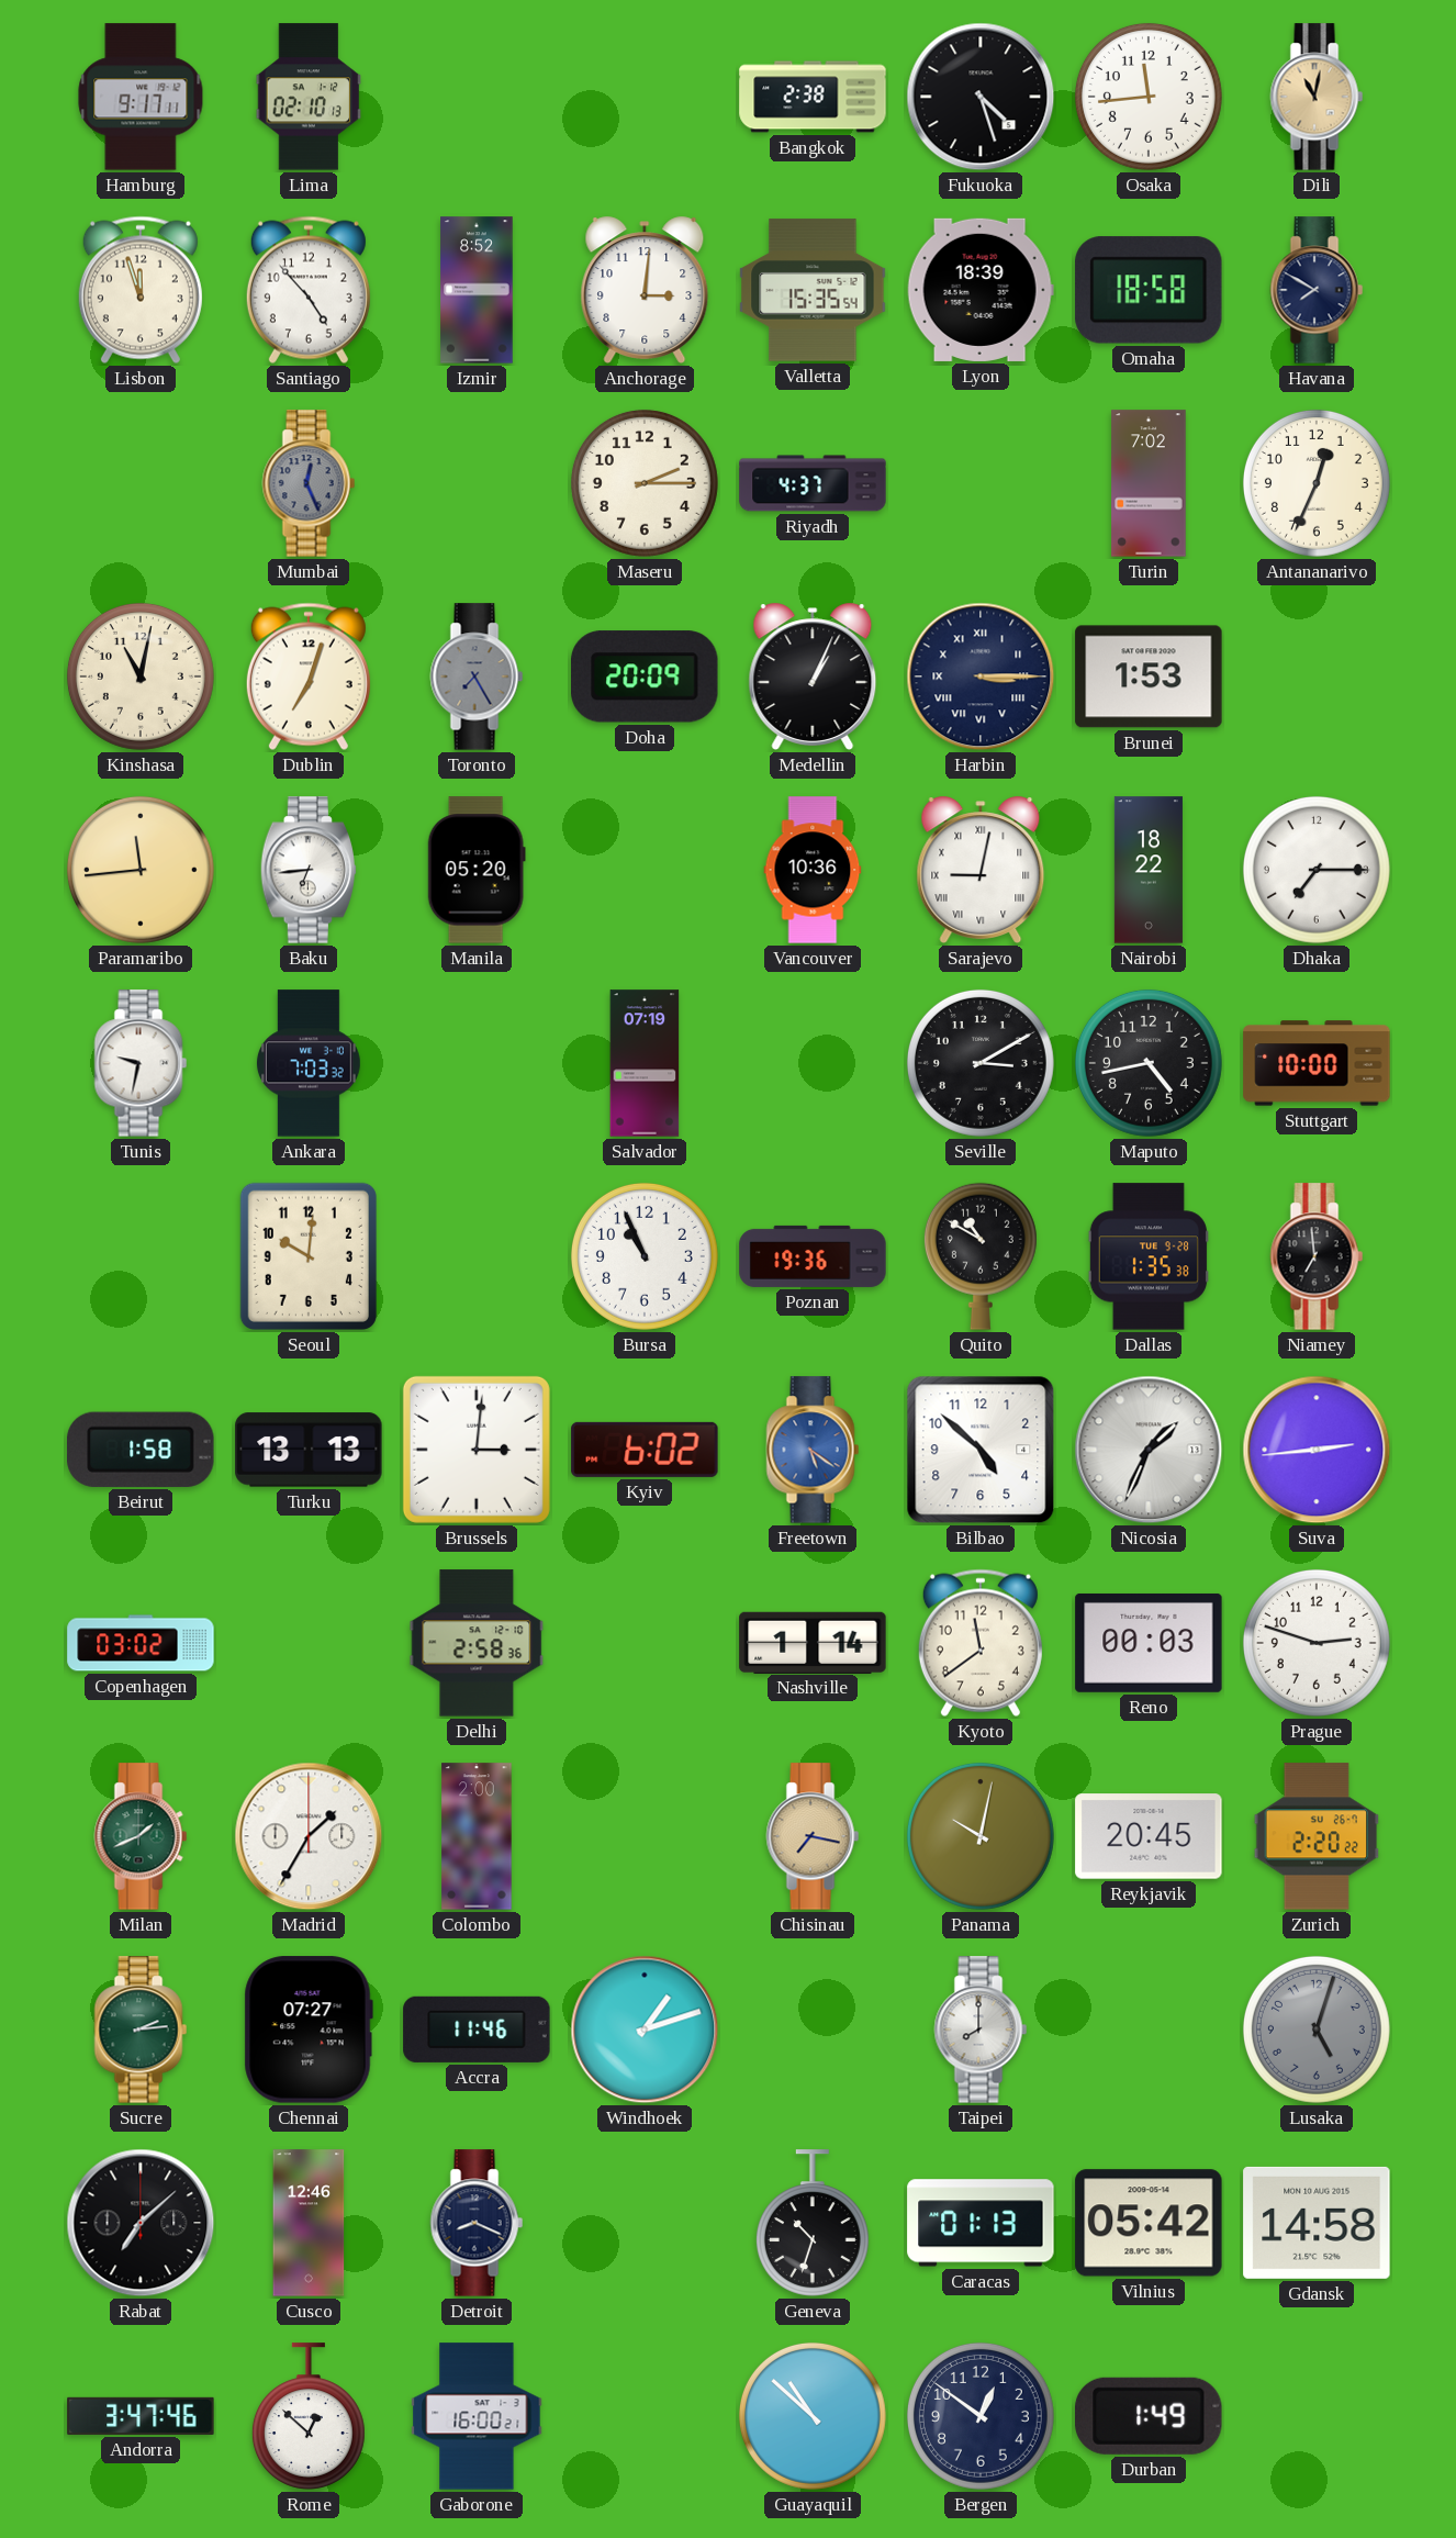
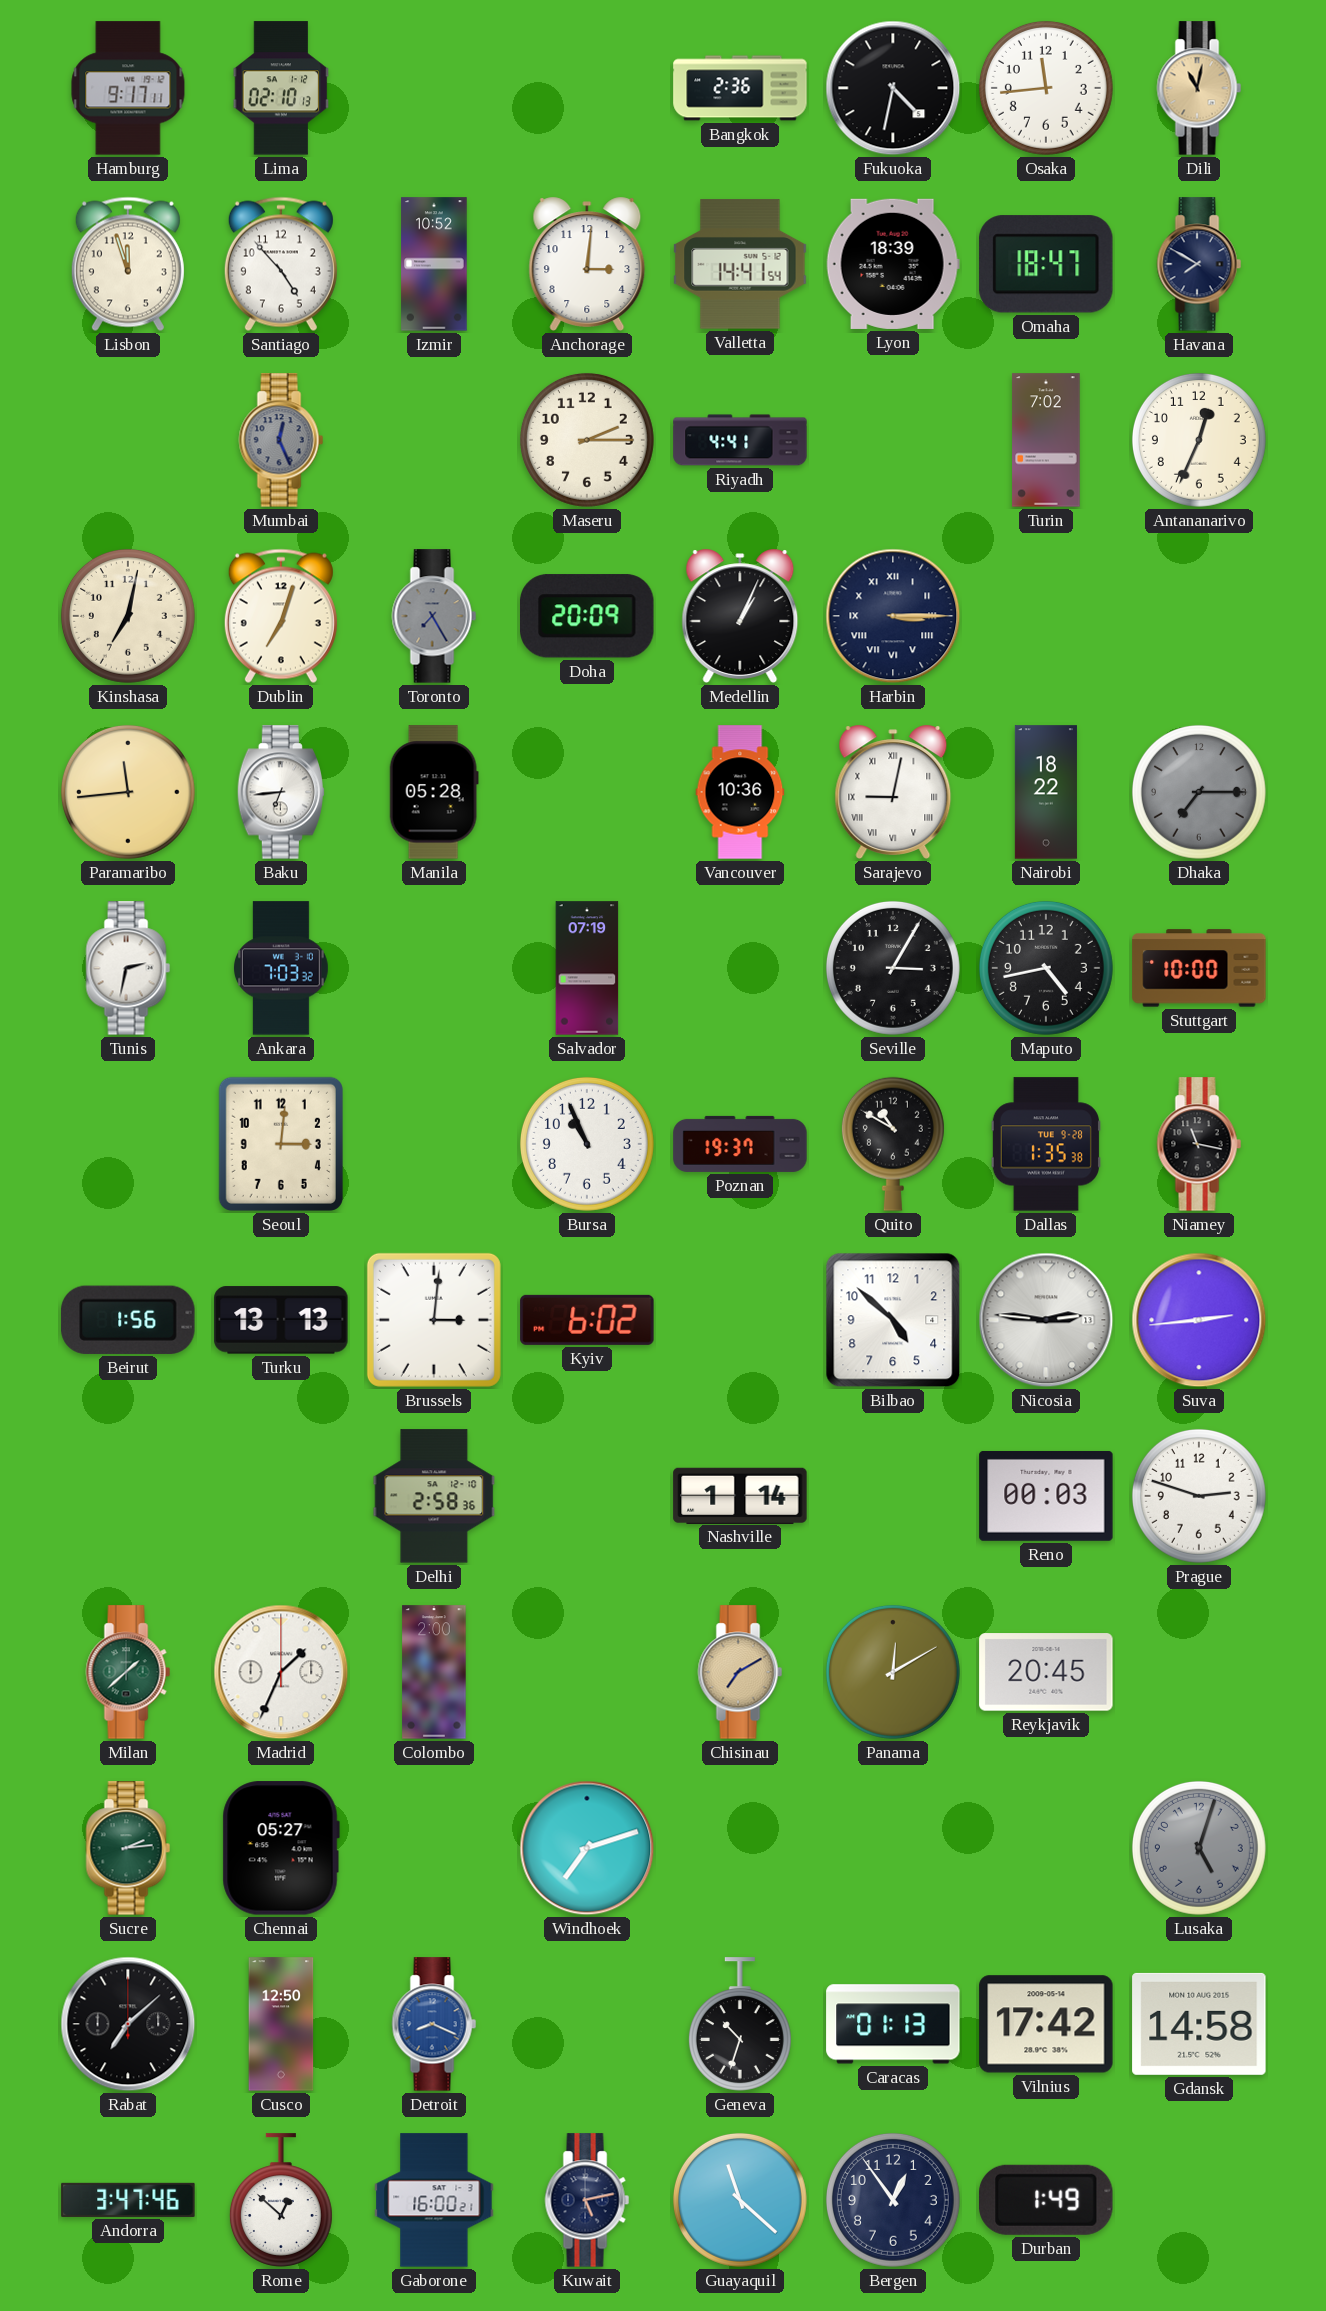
Bangkok: 2:38 -> 2:36
Fukuoka: 4:27 -> 4:32
Izmir: 8:52 -> 10:52
Valletta: 15:35 -> 14:41
Omaha: 18:58 -> 18:47
Riyadh: 4:37 -> 4:41
Kinshasa: 11:02 -> 7:02
Brunei: 1:53 -> none
Manila: 05:20 -> 05:28
Dhaka dial: white -> grey
Tunis: 9:32 -> 2:32
Seville: 3:10 -> 3:05
Seoul: 10:01 -> 3:01
Poznan: 19:36 -> 19:37
Niamey: 6:59 -> 11:17
Beirut: 1:58 -> 1:56
Freetown: 5:21 -> none
Nicosia: 1:34 -> 2:46
Copenhagen: 03:02 -> none
Kyoto: 11:39 -> none
Milan: 1:41 -> 1:38
Madrid: 1:35 -> 1:34
Chisinau: 7:17 -> 7:10
Panama: 10:02 -> 12:10
Zurich: 2:20 -> none
Chennai: 07:27 -> 05:27
Accra: 11:46 -> none
Windhoek: 1:12 -> 7:12
Taipei: 8:00 -> none
Cusco: 12:46 -> 12:50
Detroit dial: navy -> blue
Vilnius: 05:42 -> 17:42
Kuwait: none -> 5:13
Guayaquil: 10:52 -> 11:22
Bergen: 12:51 -> 12:54
